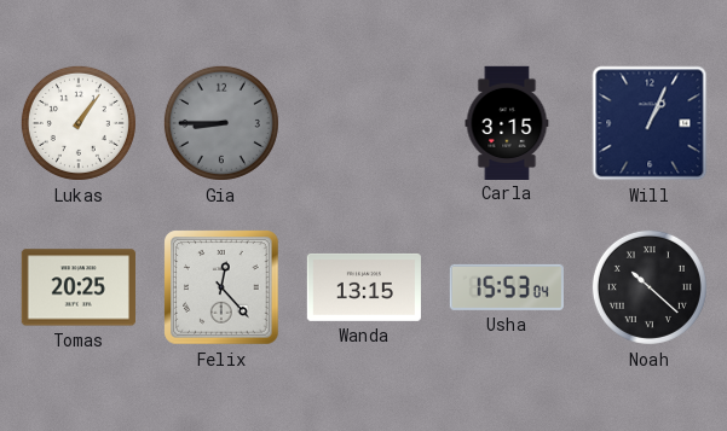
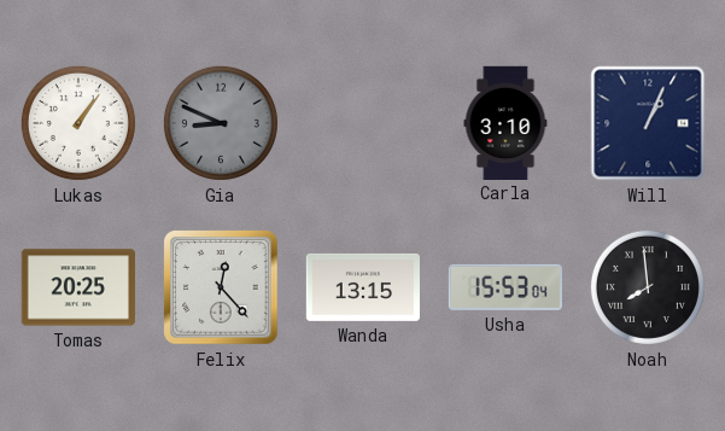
Gia: 8:45 -> 8:49
Carla: 3:15 -> 3:10
Noah: 10:22 -> 7:59
